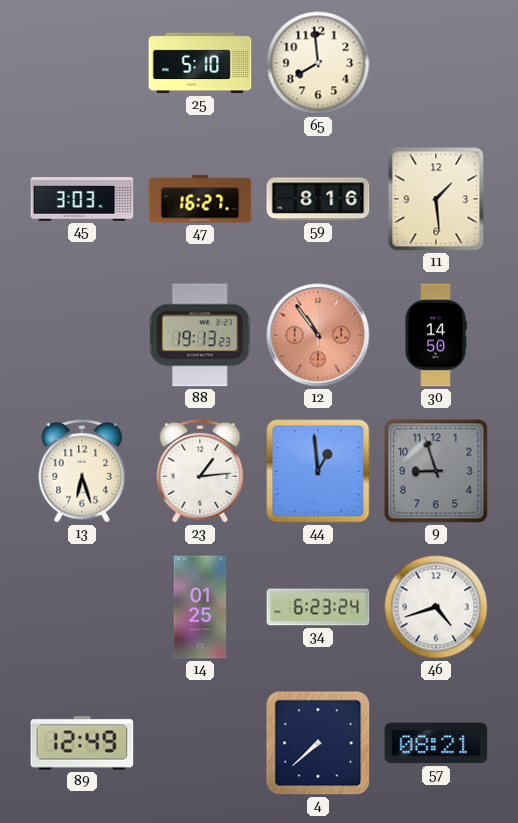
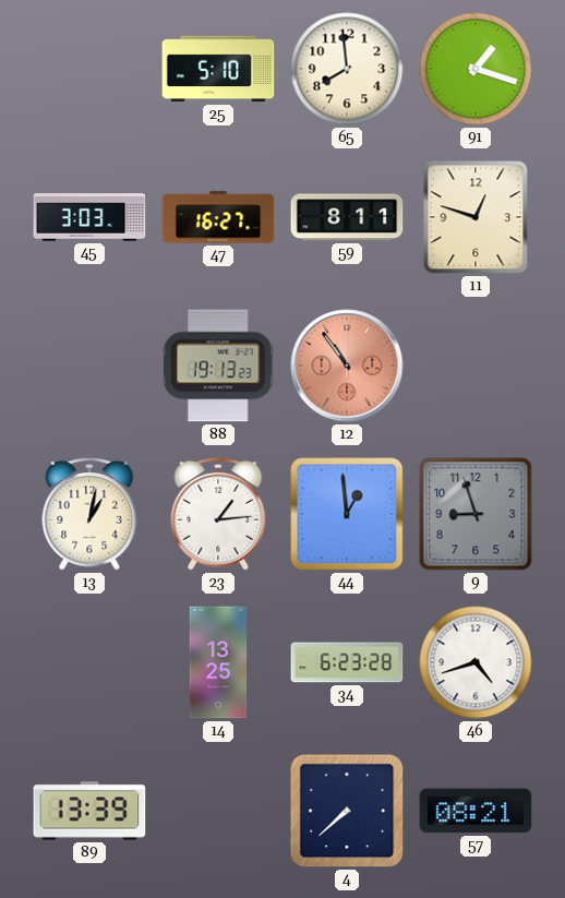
91: none -> 1:18
59: 8:16 -> 8:11
11: 1:29 -> 12:48
30: 14:50 -> none
13: 6:27 -> 1:02
14: 01:25 -> 13:25
34: 6:23:24 -> 6:23:28
89: 12:49 -> 13:39
